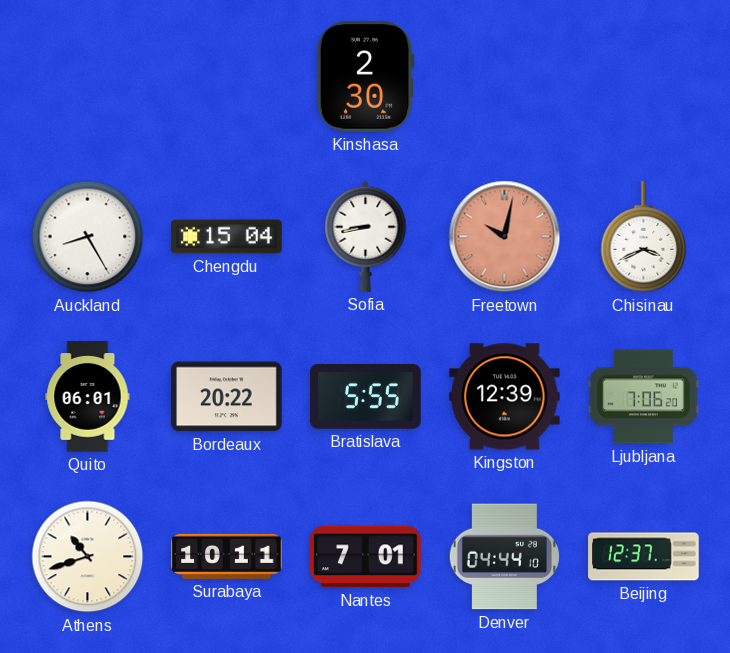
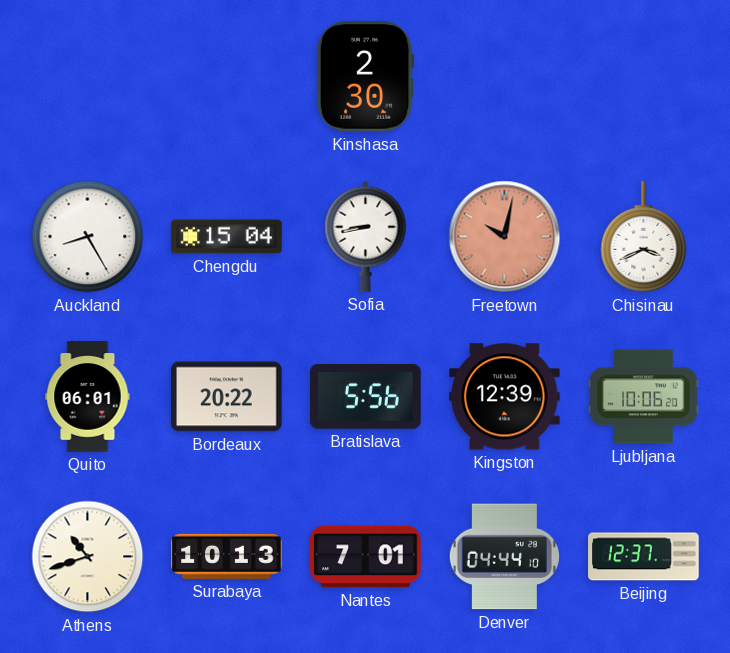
Bratislava: 5:55 -> 5:56
Ljubljana: 7:06 -> 10:06
Surabaya: 10:11 -> 10:13
